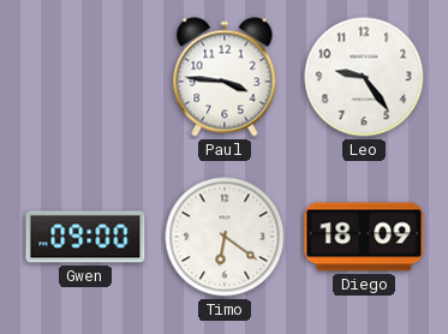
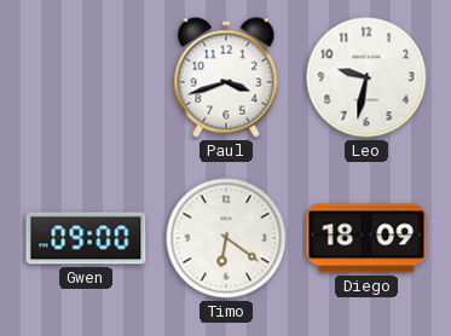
Paul: 3:46 -> 3:42
Leo: 9:24 -> 9:32
